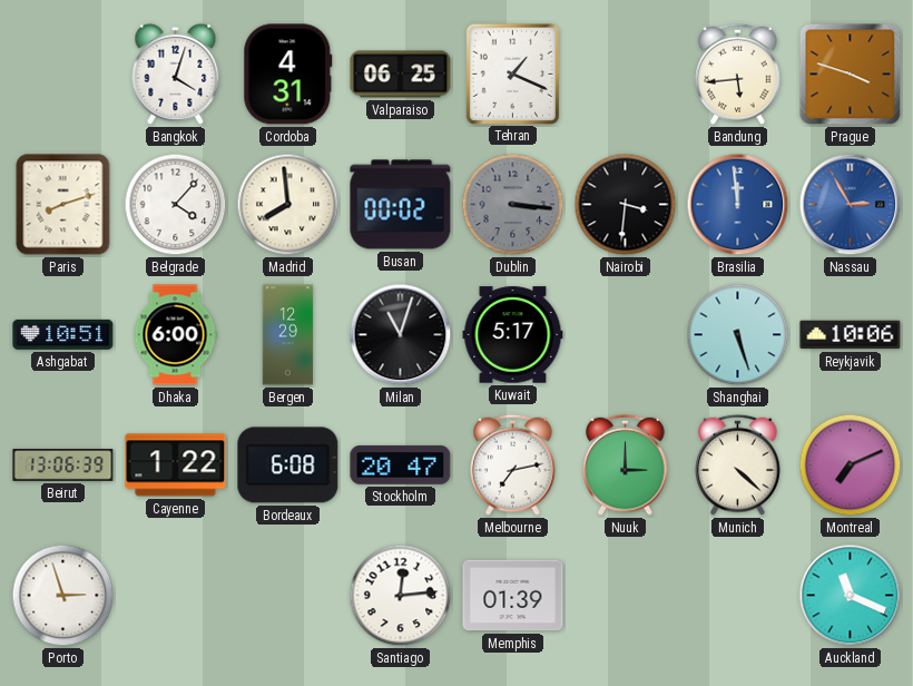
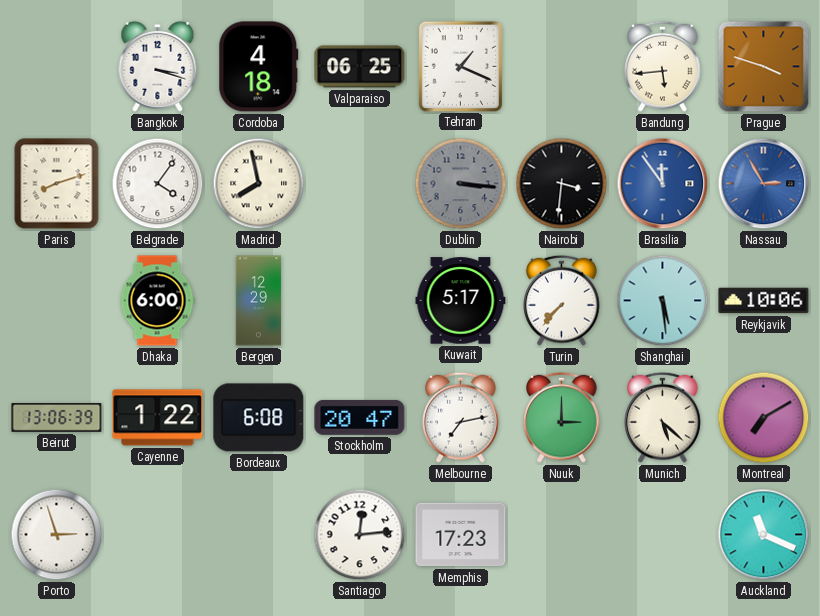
Bangkok: 4:03 -> 3:18
Cordoba: 4:31 -> 4:18
Belgrade: 4:07 -> 4:06
Madrid: 7:59 -> 7:58
Busan: 00:02 -> none
Brasilia: 11:59 -> 11:54
Ashgabat: 10:51 -> none
Milan: 11:03 -> none
Turin: none -> 7:37
Shanghai: 5:27 -> 5:29
Munich: 4:22 -> 5:22
Montreal: 7:11 -> 7:10
Memphis: 01:39 -> 17:23
